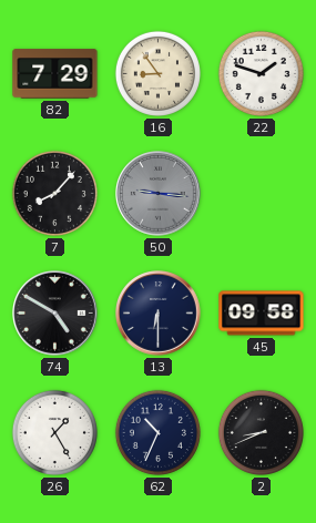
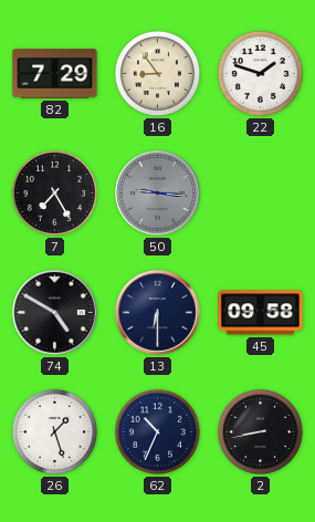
7: 8:07 -> 7:25
26: 1:25 -> 1:27
2: 8:41 -> 8:43
